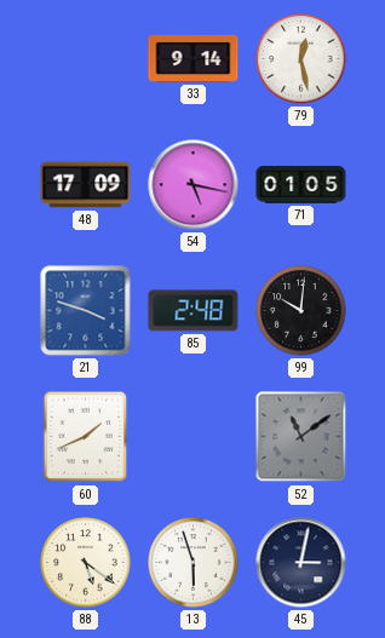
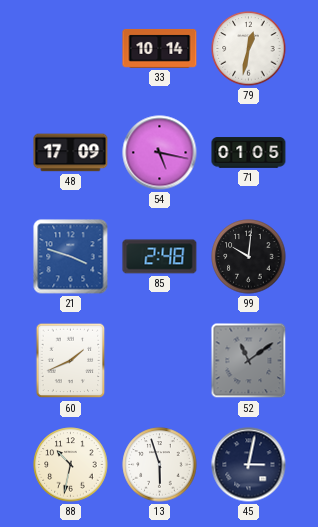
33: 9:14 -> 10:14
79: 12:28 -> 12:32
88: 5:21 -> 10:32
